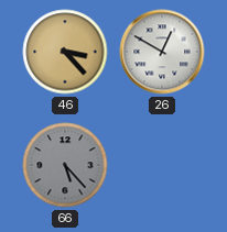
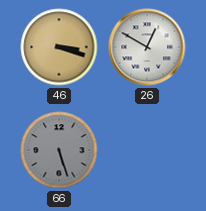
46: 3:23 -> 3:18
66: 5:23 -> 5:27
